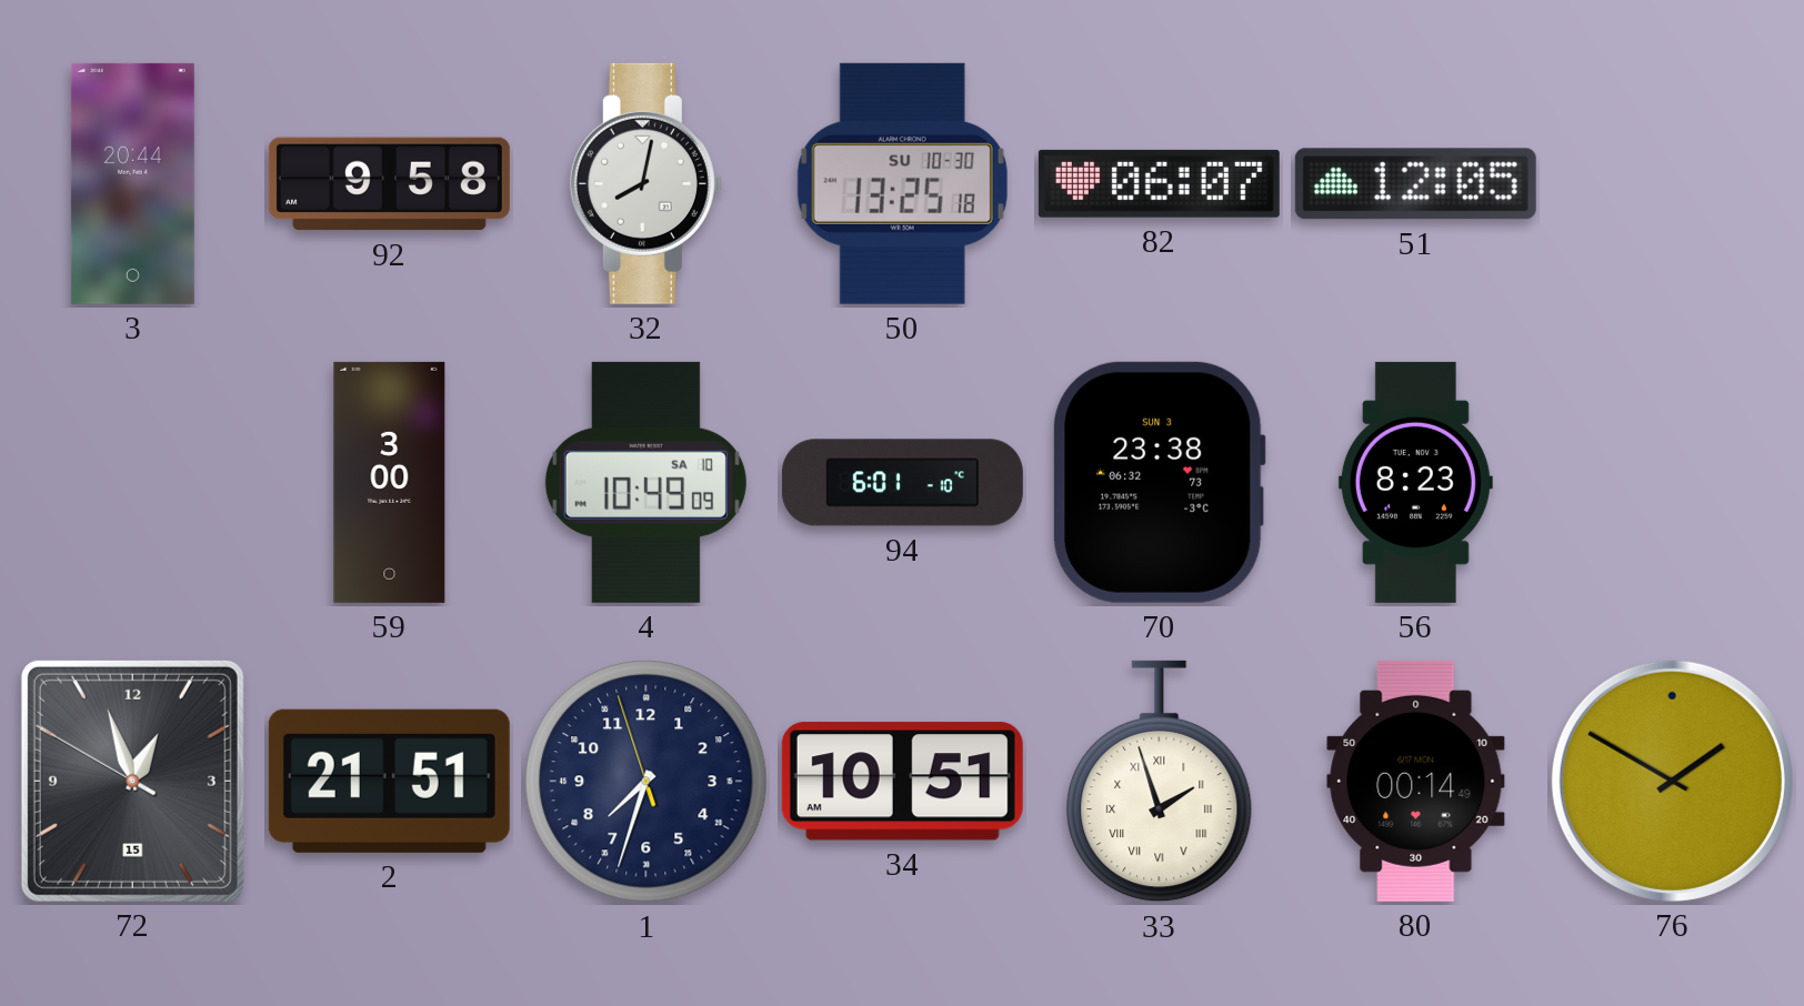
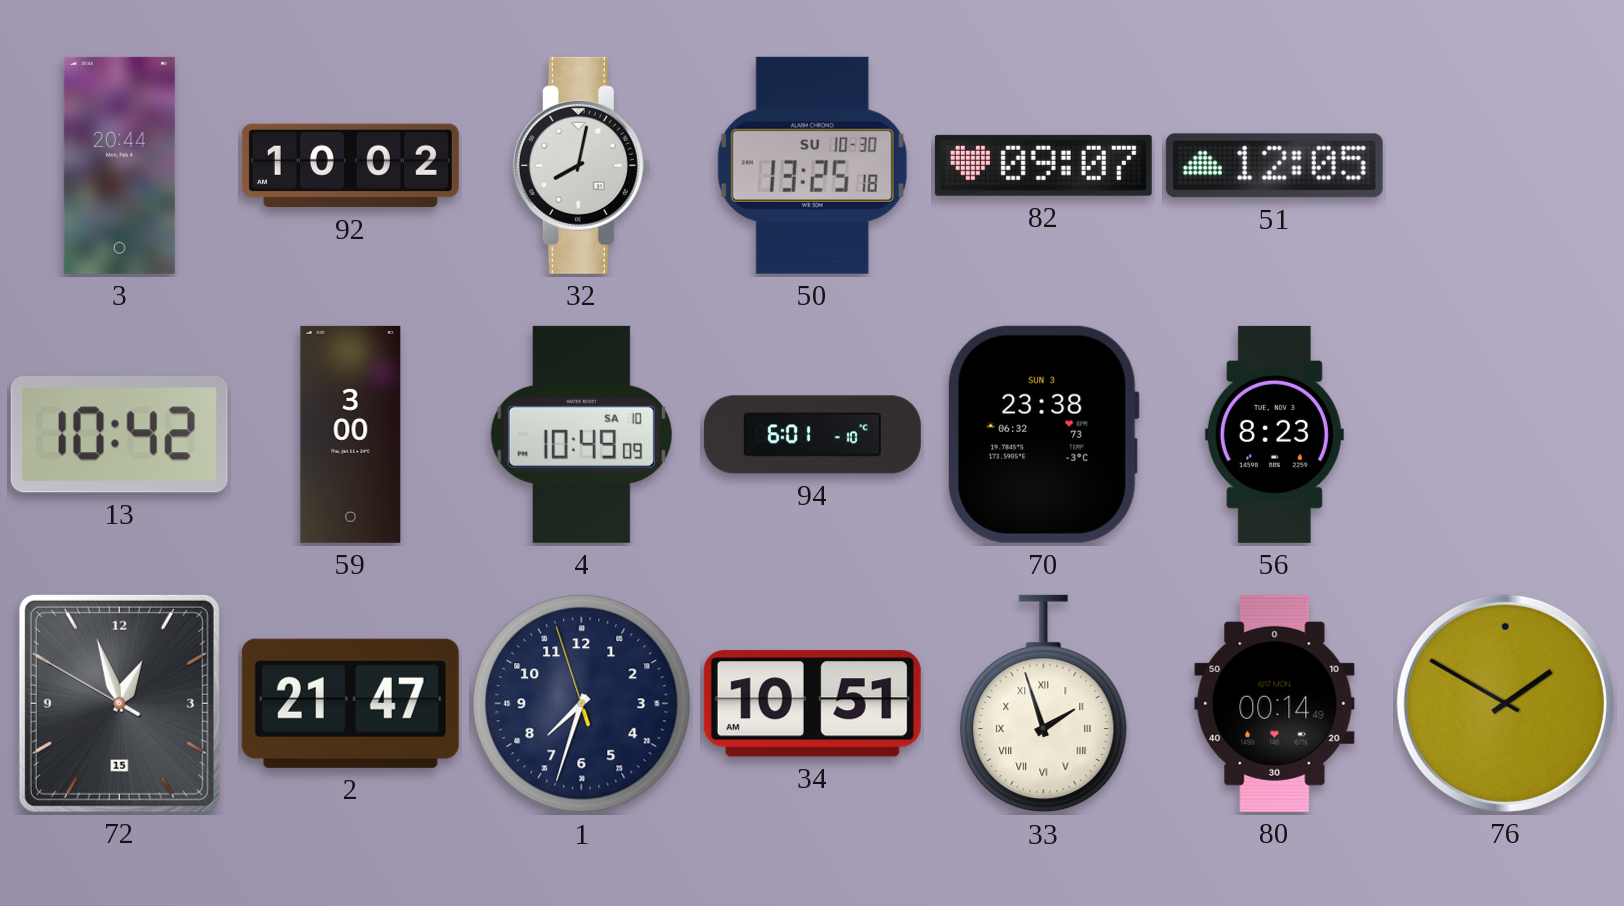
92: 9:58 -> 10:02
82: 06:07 -> 09:07
13: none -> 10:42
2: 21:51 -> 21:47
